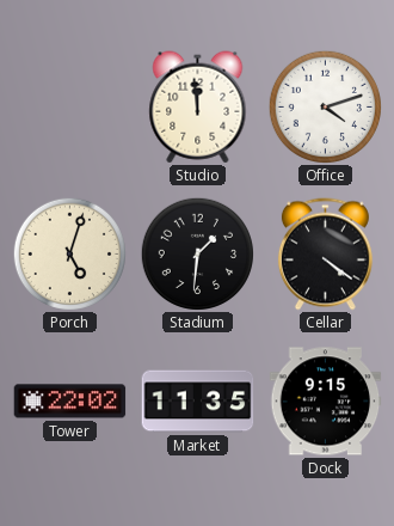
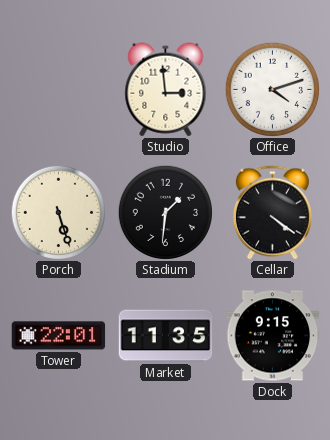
Studio: 11:59 -> 2:59
Porch: 5:03 -> 5:27
Tower: 22:02 -> 22:01
